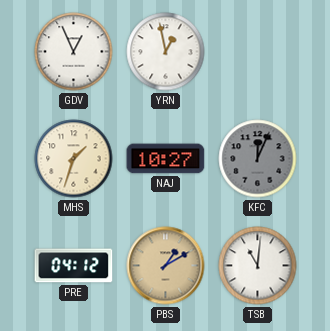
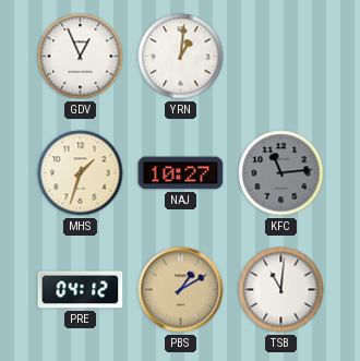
YRN: 12:58 -> 1:01
KFC: 12:04 -> 11:14
